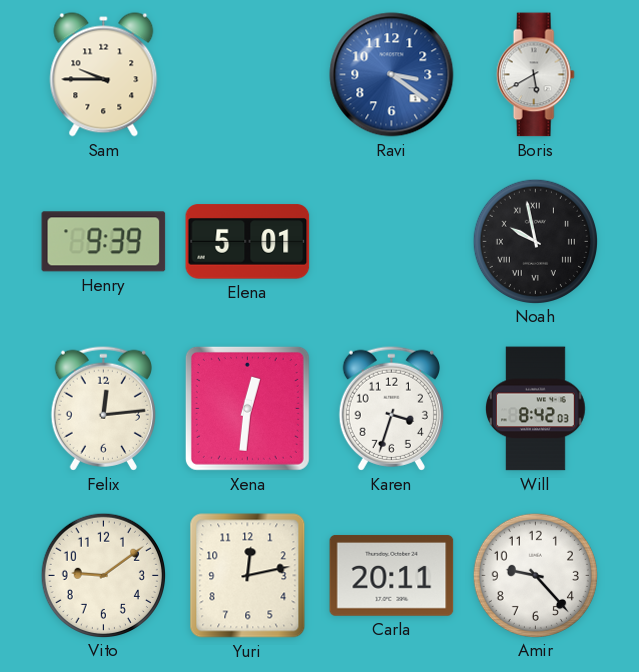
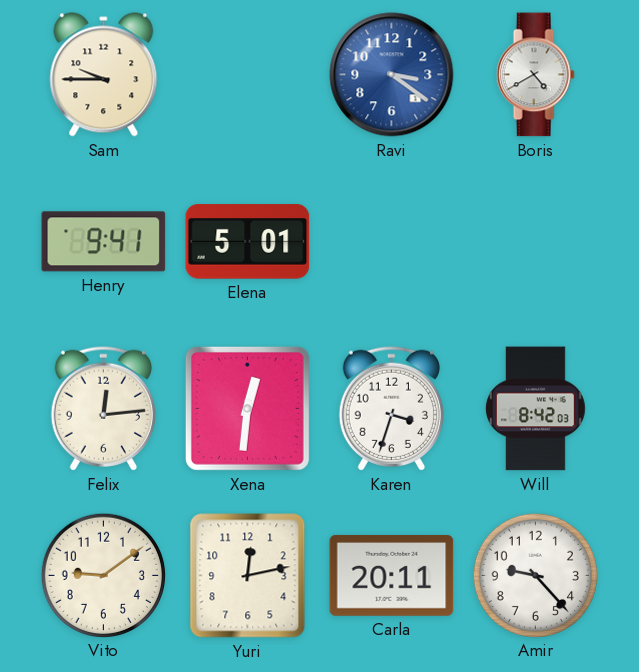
Boris: 5:40 -> 4:40
Henry: 9:39 -> 9:41
Noah: 9:58 -> none
